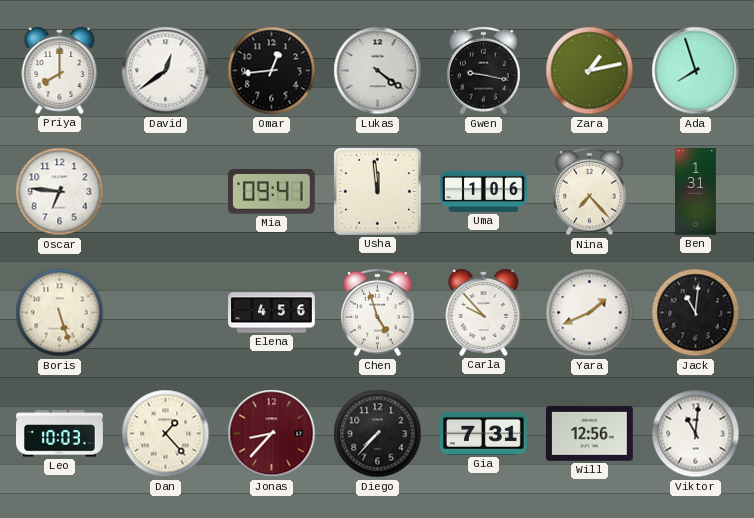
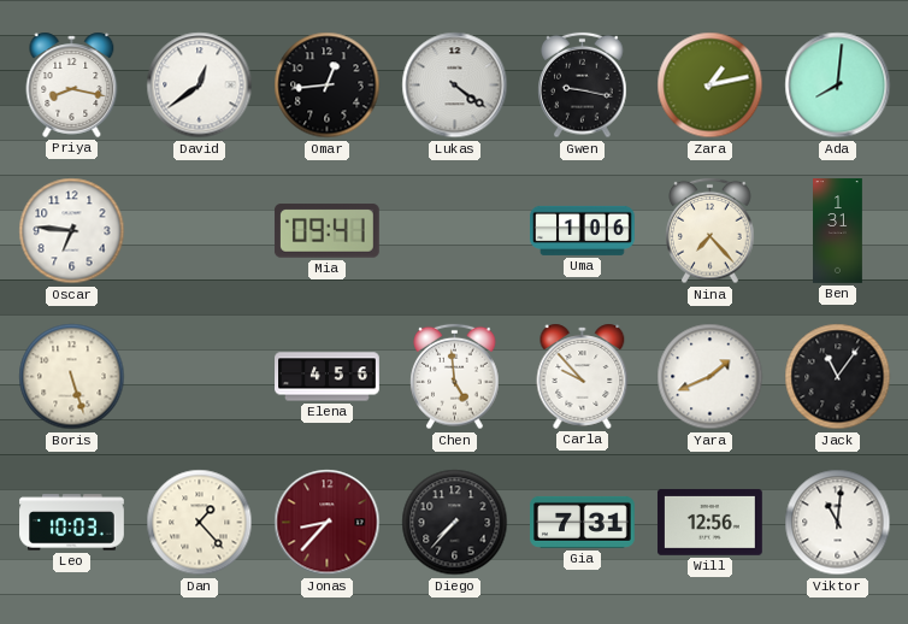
Priya: 8:00 -> 8:17
Ada: 7:57 -> 8:01
Usha: 11:59 -> none
Chen: 4:57 -> 4:59
Jack: 11:01 -> 11:06
